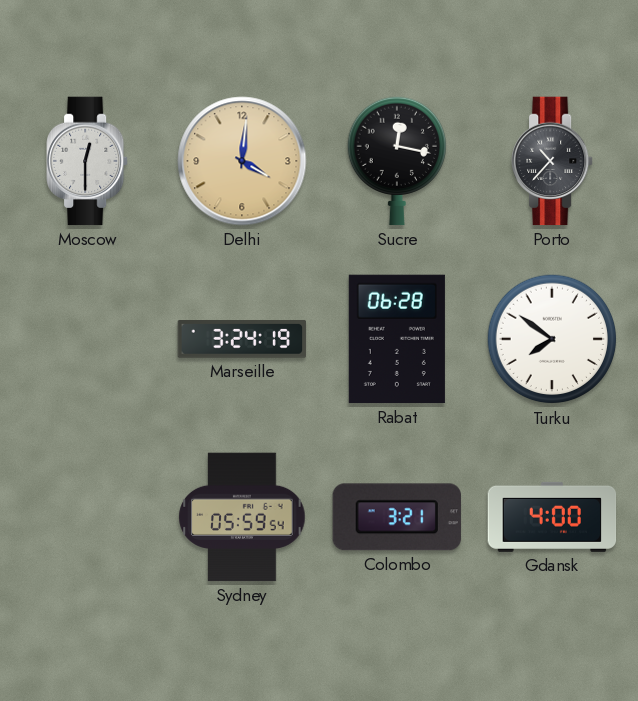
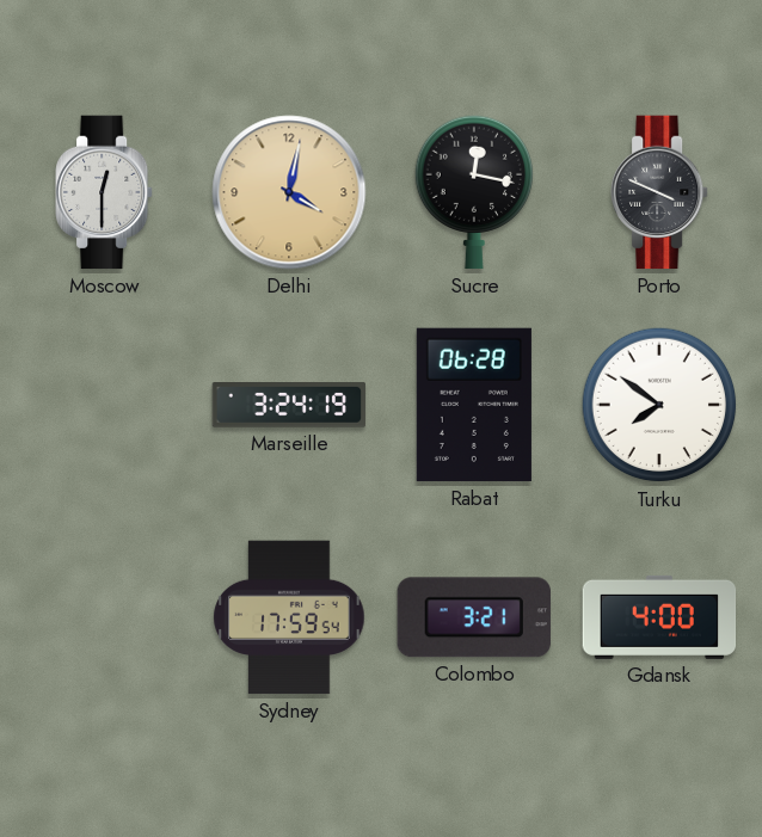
Delhi: 4:01 -> 4:02
Porto: 10:37 -> 3:49
Sydney: 05:59 -> 17:59
